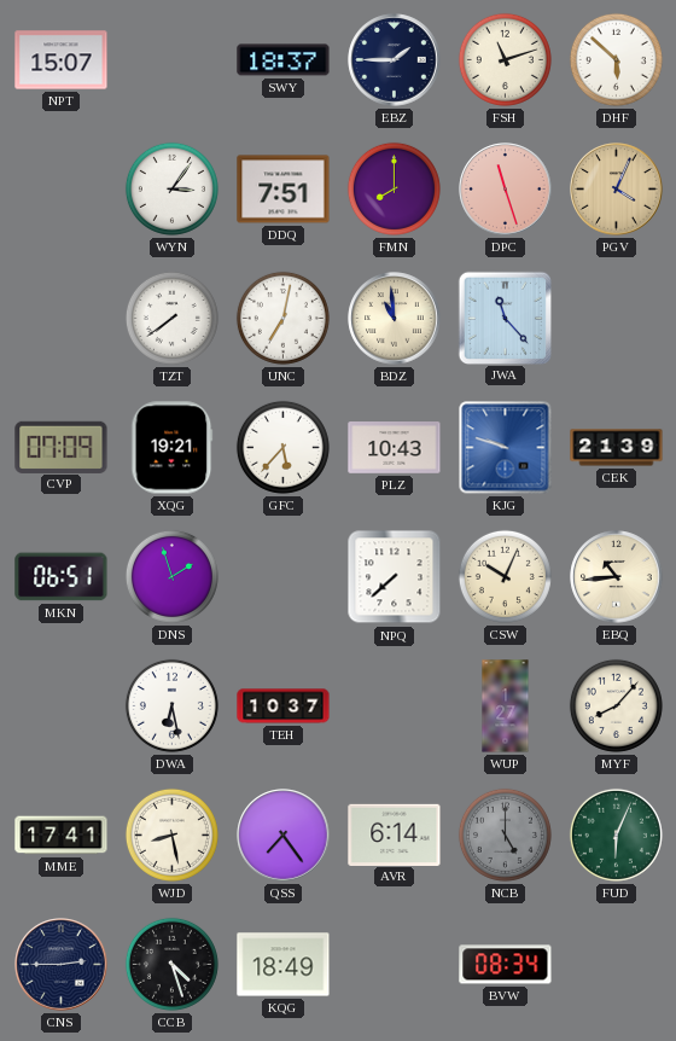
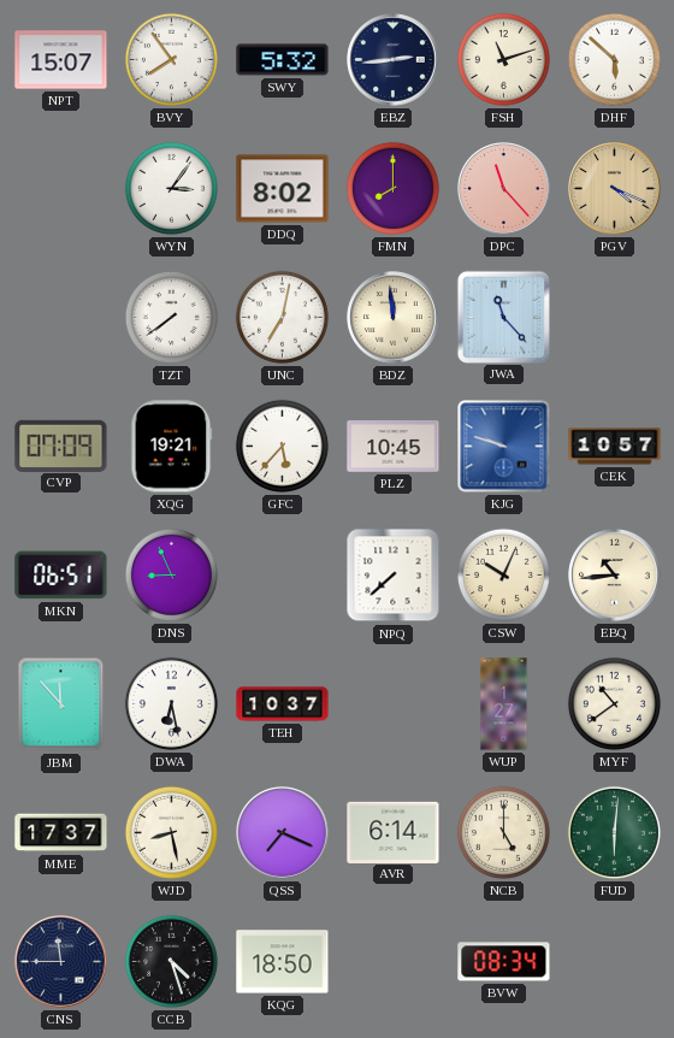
BVY: none -> 7:54
SWY: 18:37 -> 5:32
EBZ: 1:45 -> 2:44
DDQ: 7:51 -> 8:02
DPC: 11:27 -> 11:23
PGV: 4:04 -> 4:19
BDZ: 10:59 -> 11:59
PLZ: 10:43 -> 10:45
CEK: 21:39 -> 10:57
DNS: 1:57 -> 8:56
JBM: none -> 11:53
MYF: 8:07 -> 10:39
MME: 17:41 -> 17:37
QSS: 7:24 -> 7:19
NCB dial: grey -> cream
FUD: 6:04 -> 6:01
CNS: 2:45 -> 11:45
KQG: 18:49 -> 18:50
